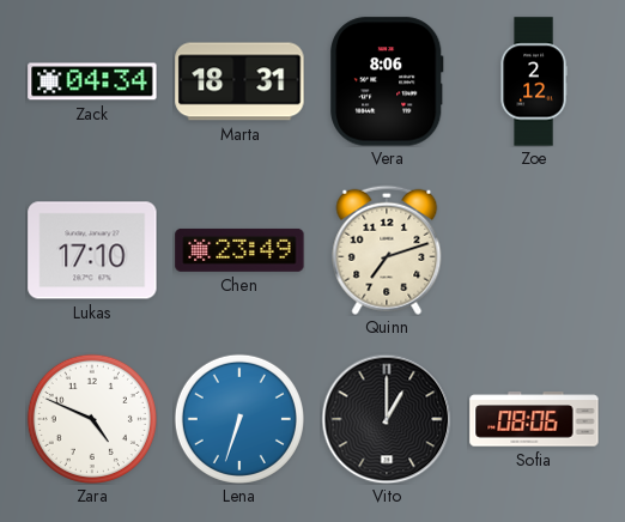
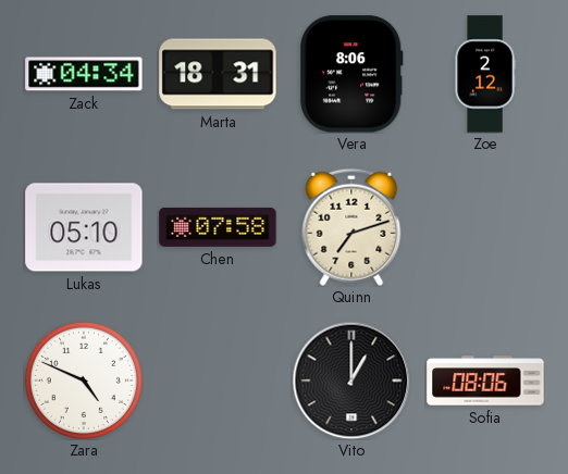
Lukas: 17:10 -> 05:10
Chen: 23:49 -> 07:58
Lena: 6:33 -> none
